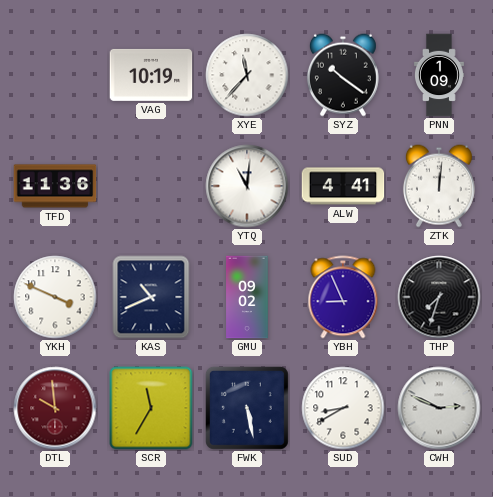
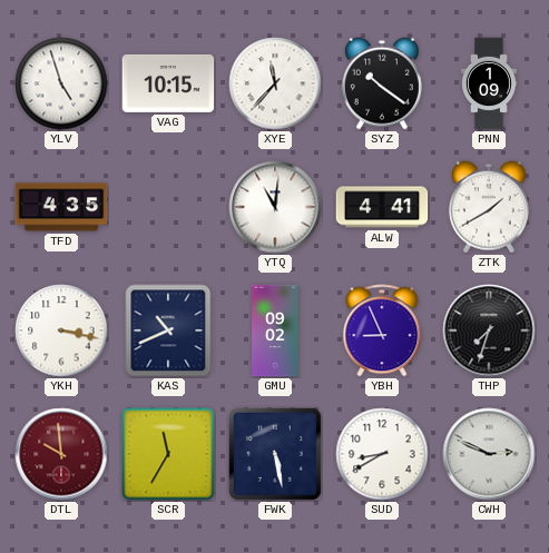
YLV: none -> 4:57
VAG: 10:19 -> 10:15
TFD: 11:36 -> 4:35
ZTK: 12:01 -> 1:40
YKH: 3:49 -> 3:17
